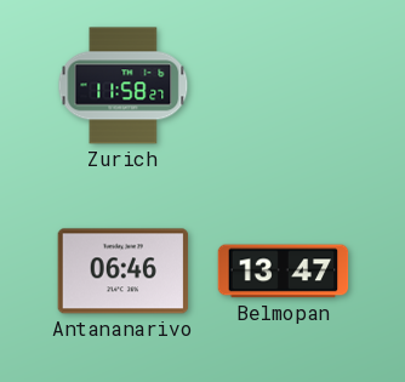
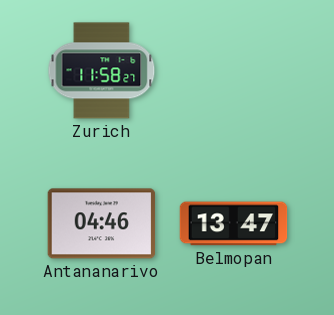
Antananarivo: 06:46 -> 04:46
